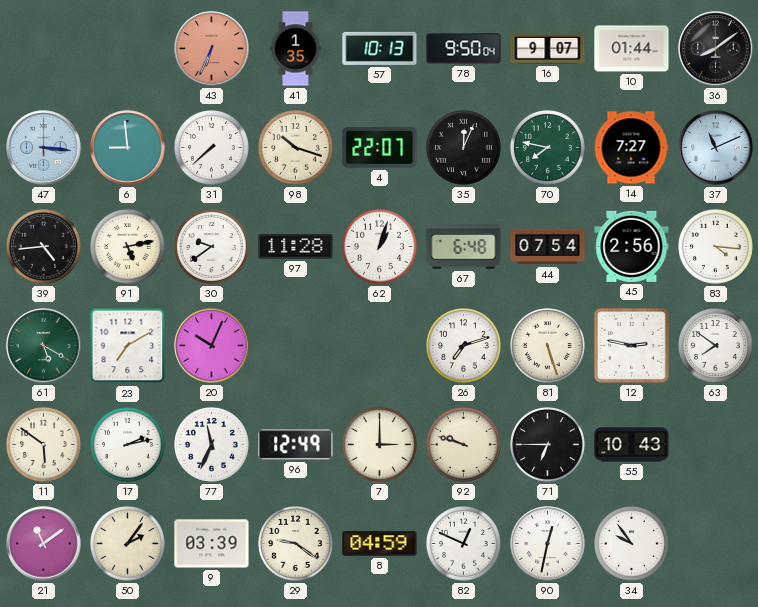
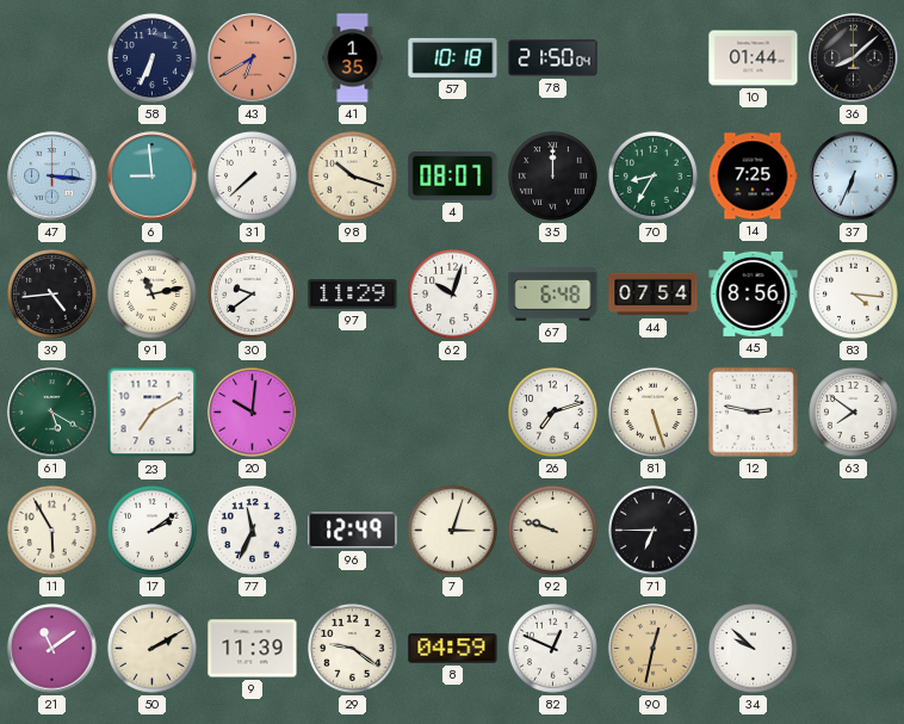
58: none -> 6:34
43: 6:34 -> 6:40
57: 10:13 -> 10:18
78: 9:50 -> 21:50
16: 9:07 -> none
36: 8:09 -> 8:08
4: 22:07 -> 08:07
35: 12:04 -> 12:00
70: 7:47 -> 8:35
14: 7:27 -> 7:25
37: 11:11 -> 6:34
91: 5:13 -> 11:13
97: 11:28 -> 11:29
62: 1:03 -> 10:03
45: 2:56 -> 8:56
20: 10:04 -> 10:01
11: 5:51 -> 5:55
17: 2:13 -> 2:09
7: 3:00 -> 3:03
55: 10:43 -> none
50: 2:06 -> 2:10
9: 03:39 -> 11:39
90 dial: white -> champagne
34: 9:54 -> 9:52
